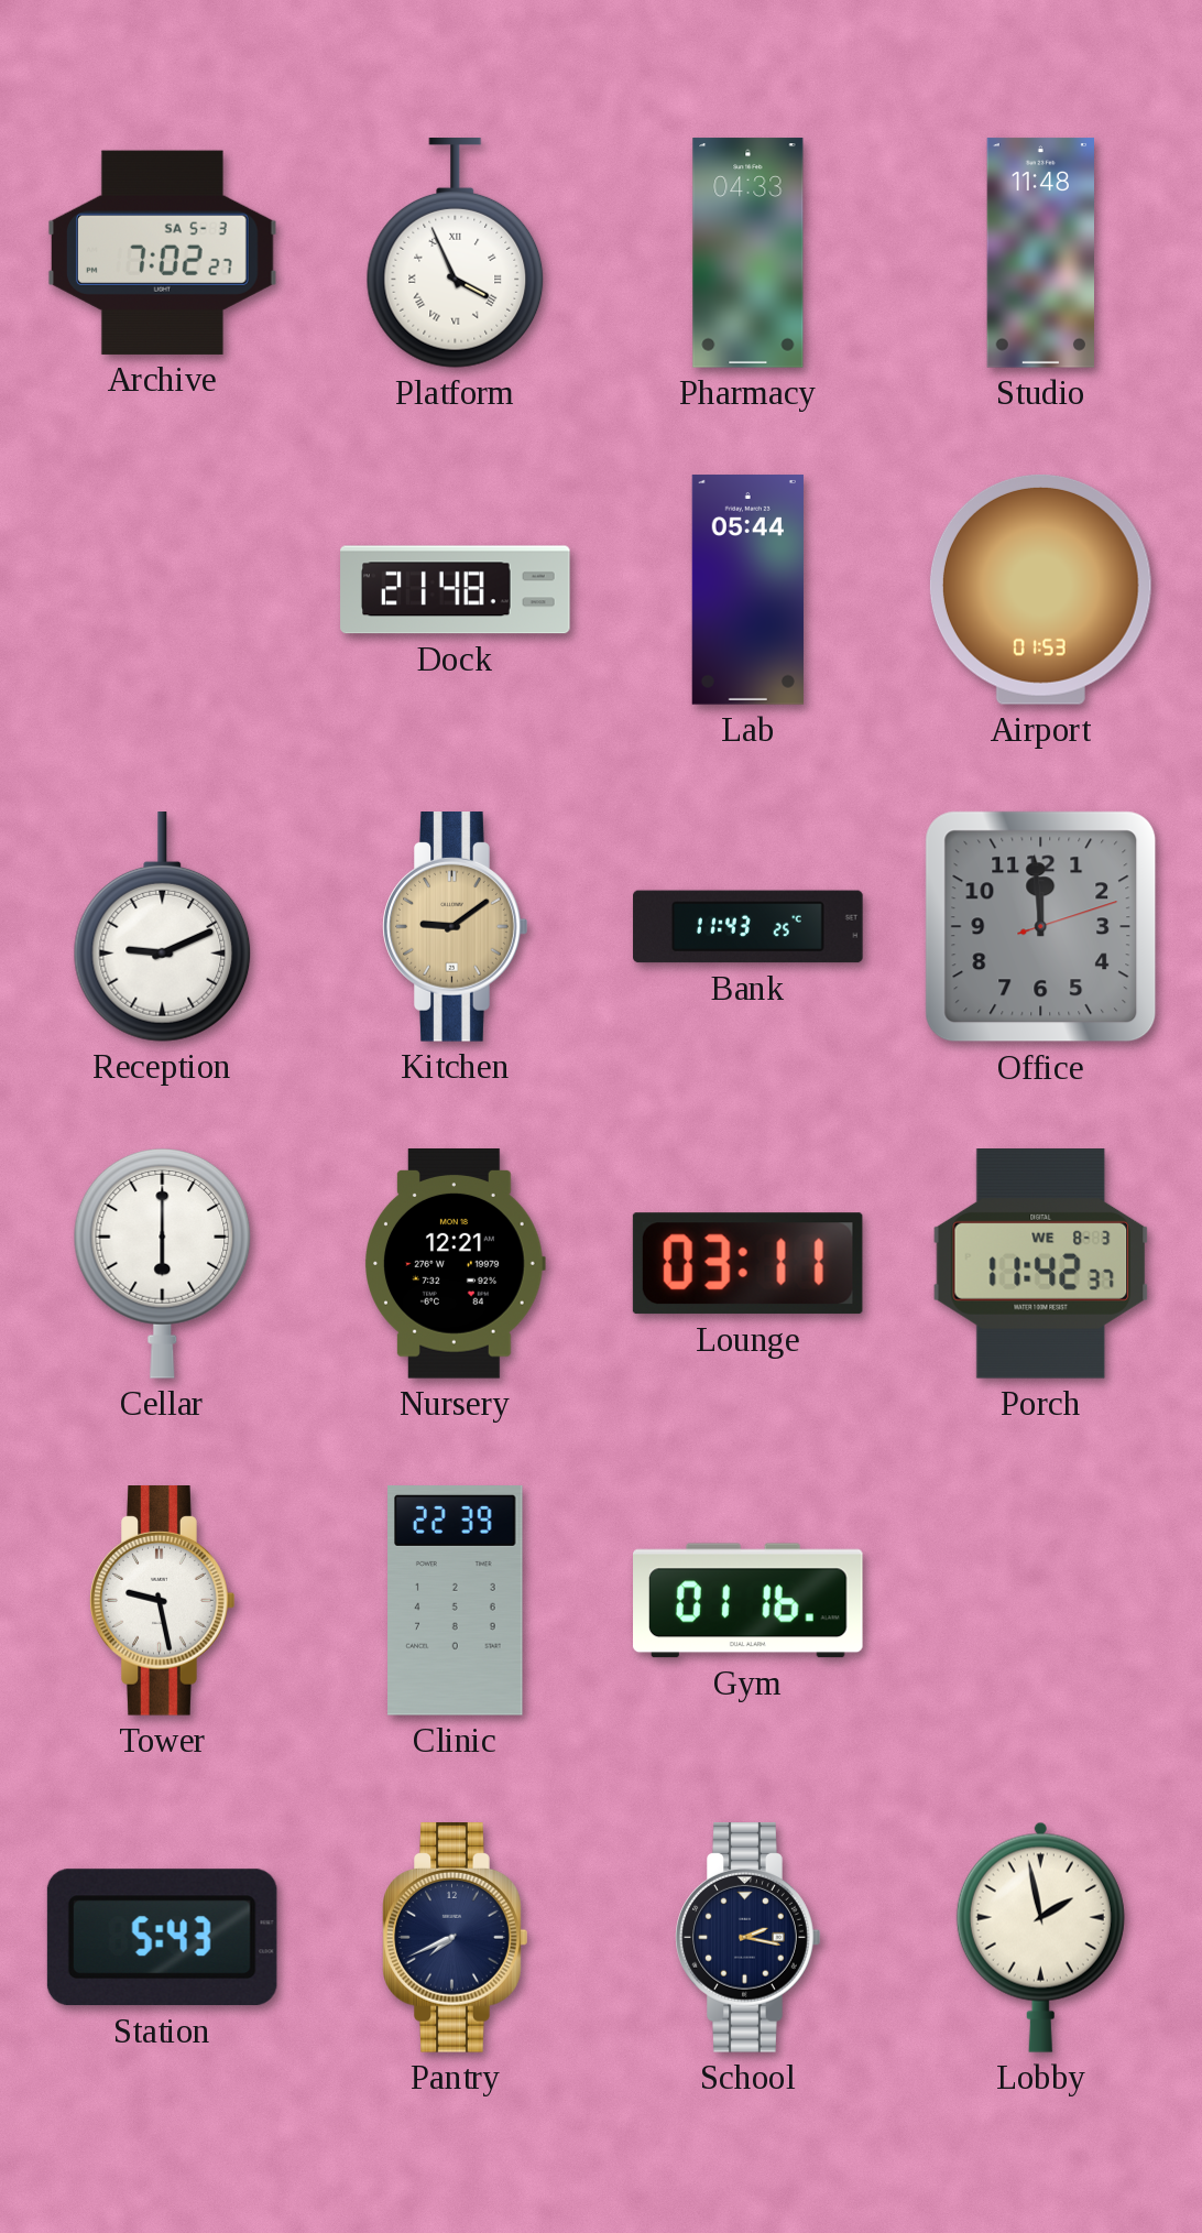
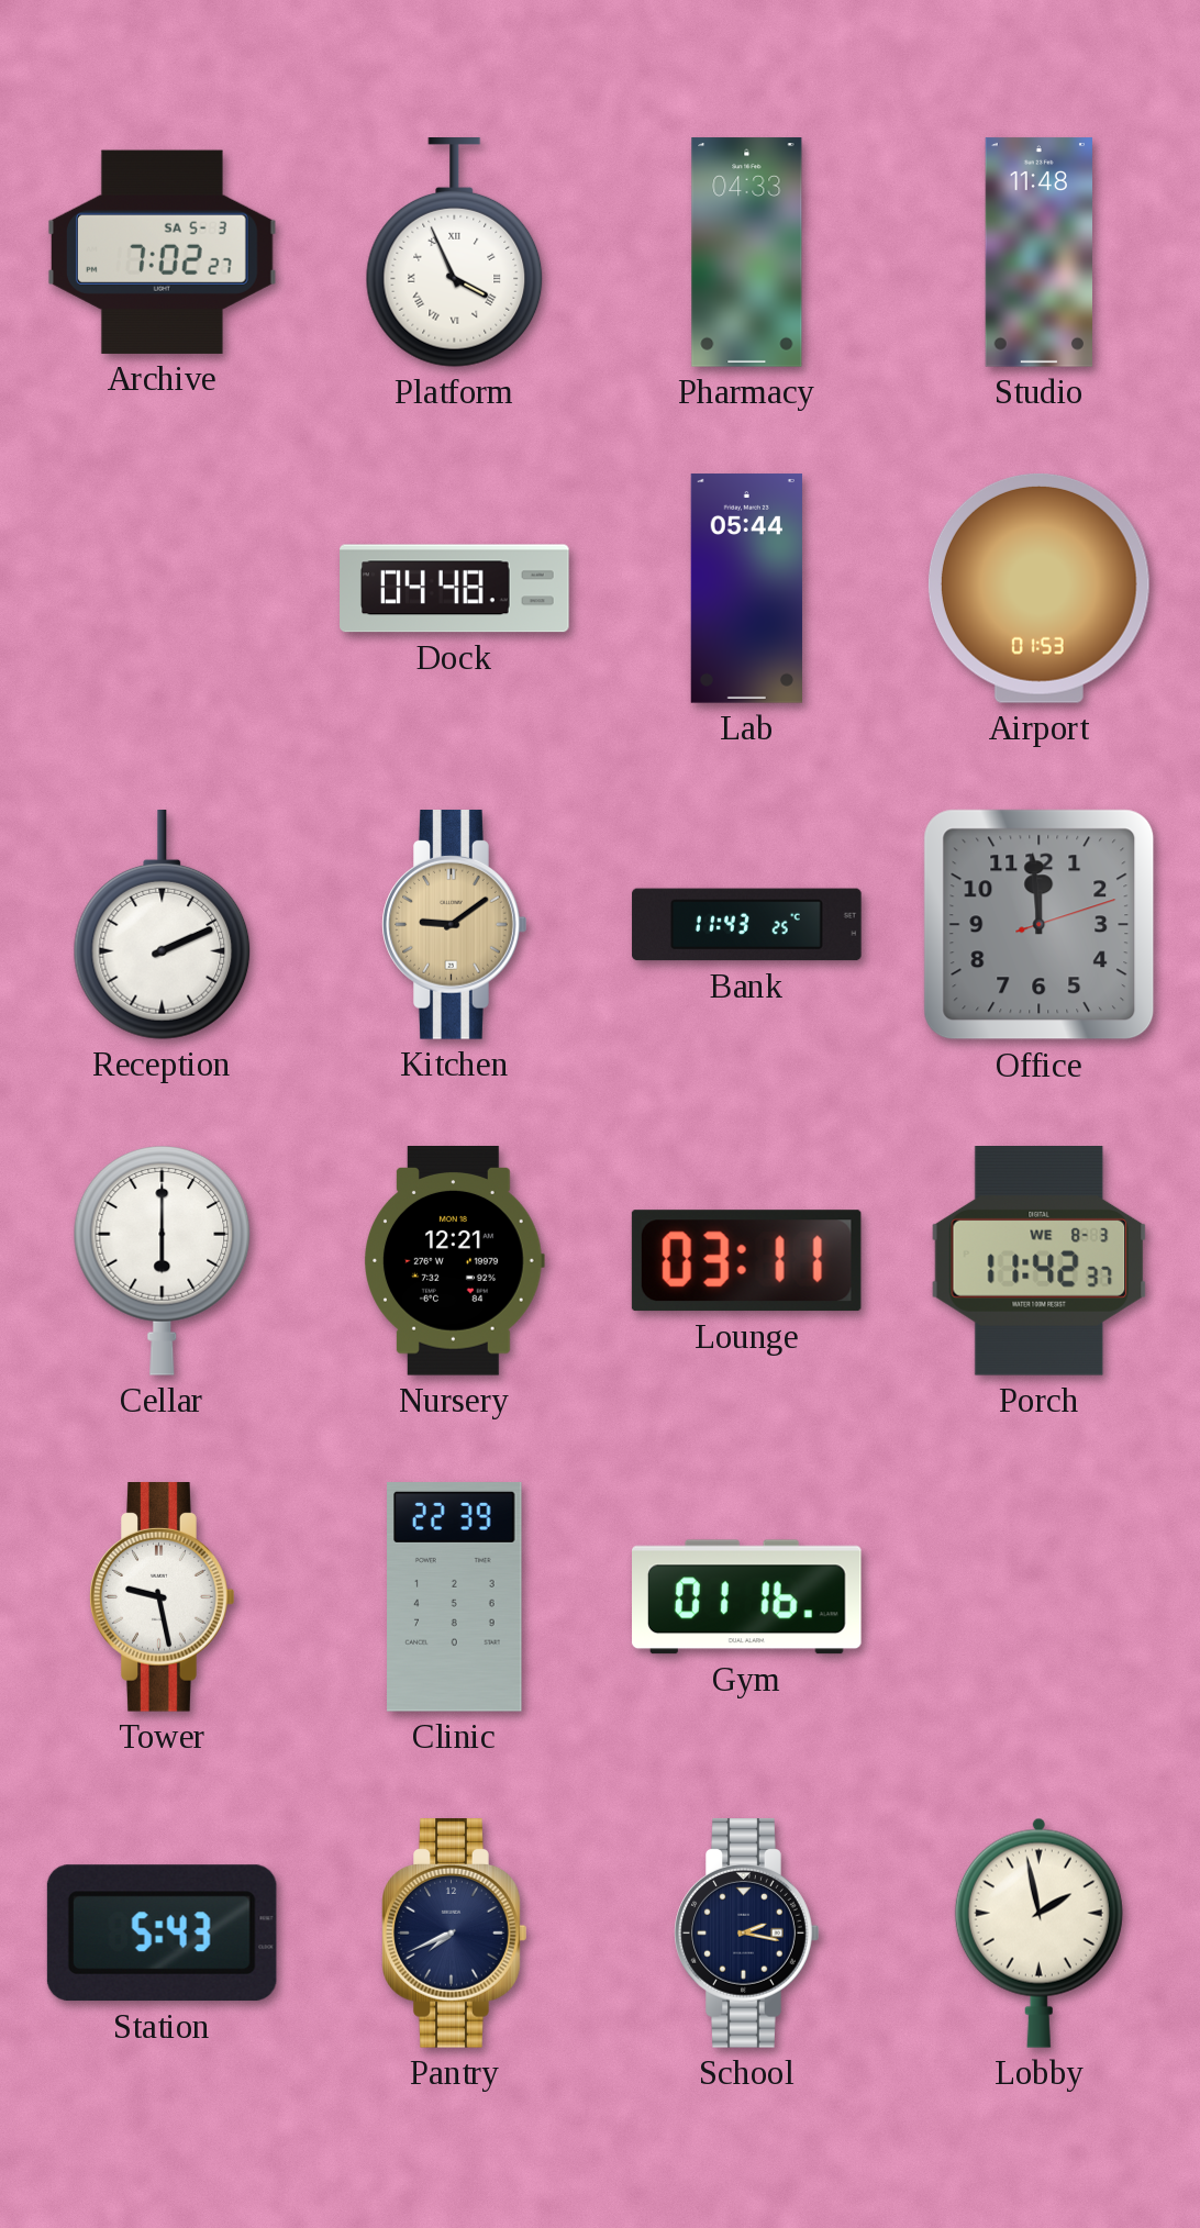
Dock: 21:48 -> 04:48
Reception: 9:11 -> 2:11
